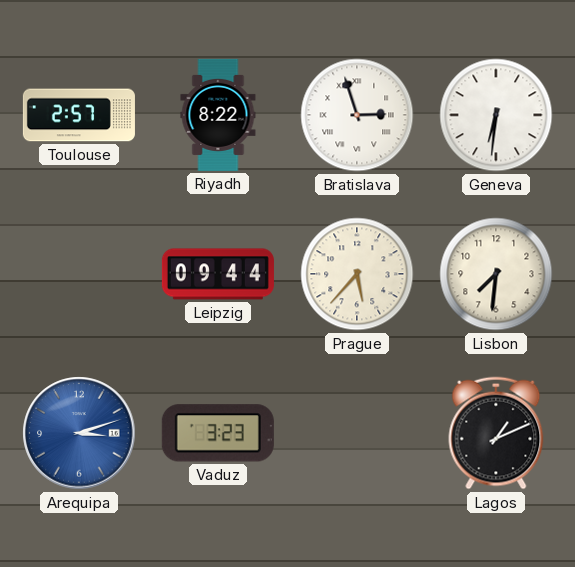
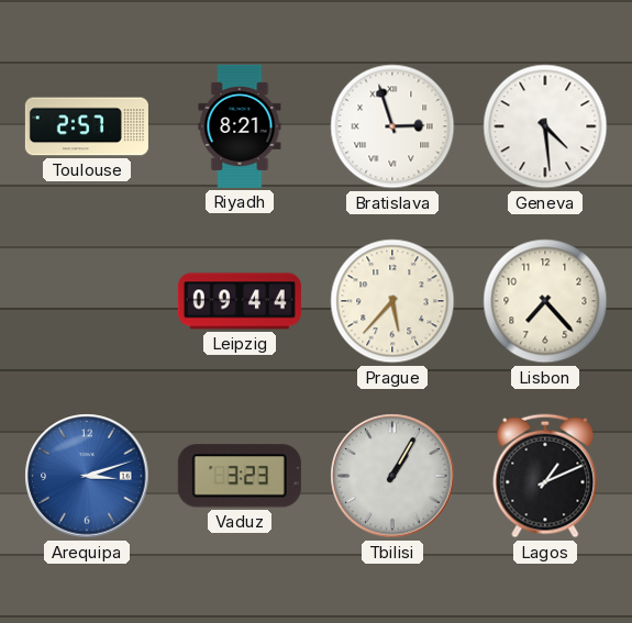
Riyadh: 8:22 -> 8:21
Geneva: 6:31 -> 4:29
Lisbon: 7:31 -> 7:23
Tbilisi: none -> 1:05
